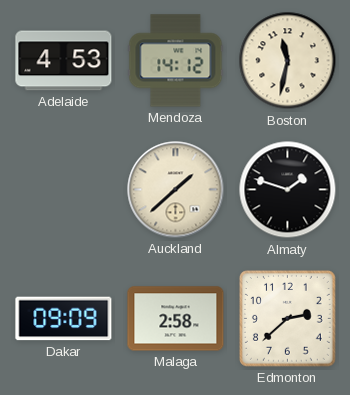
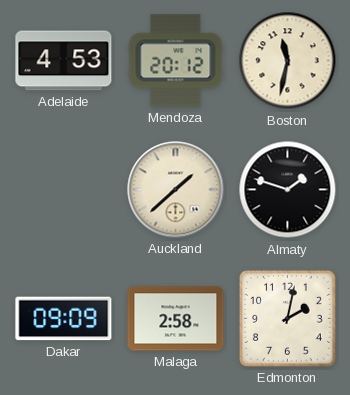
Mendoza: 14:12 -> 20:12
Edmonton: 2:38 -> 2:02
